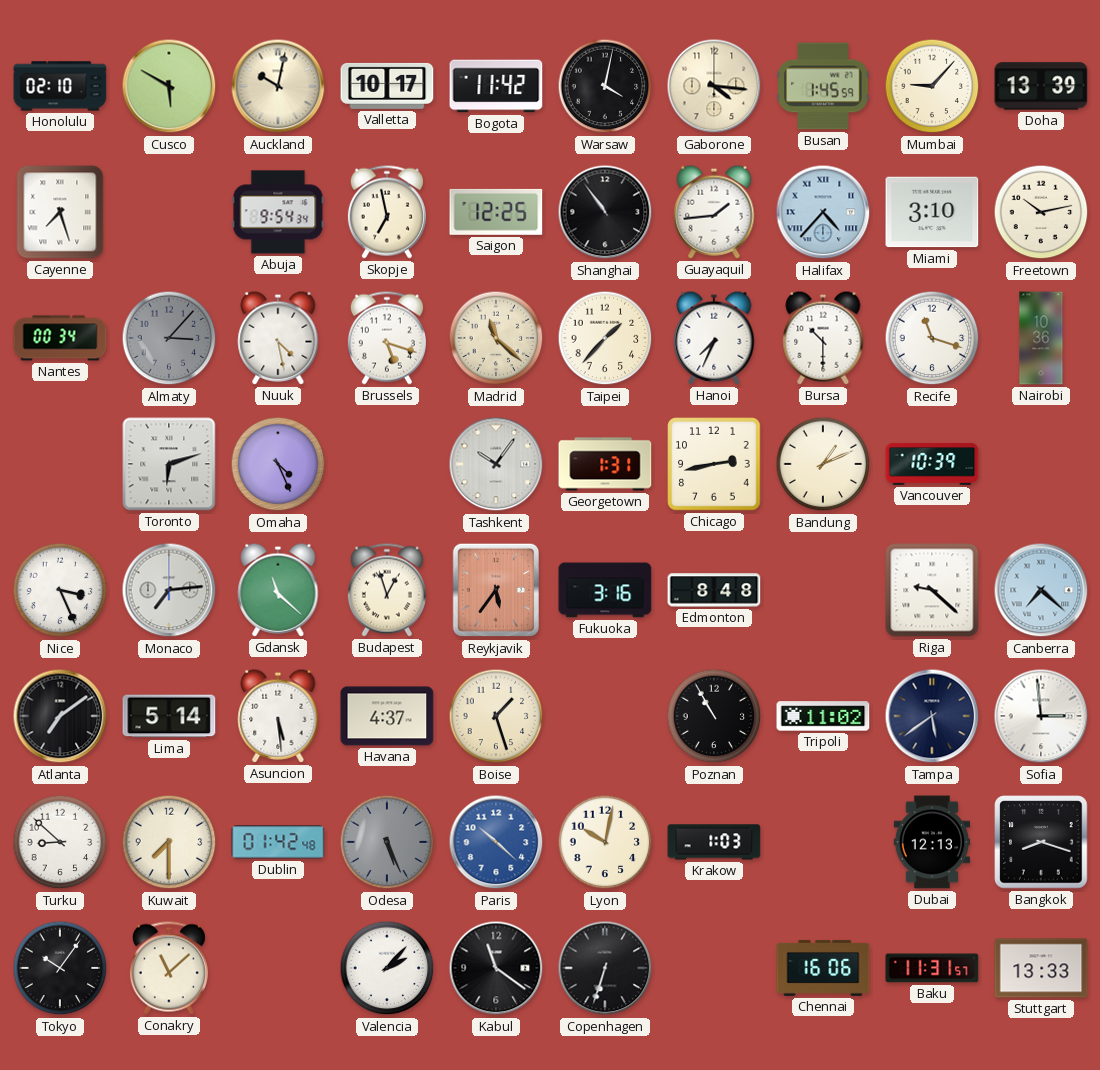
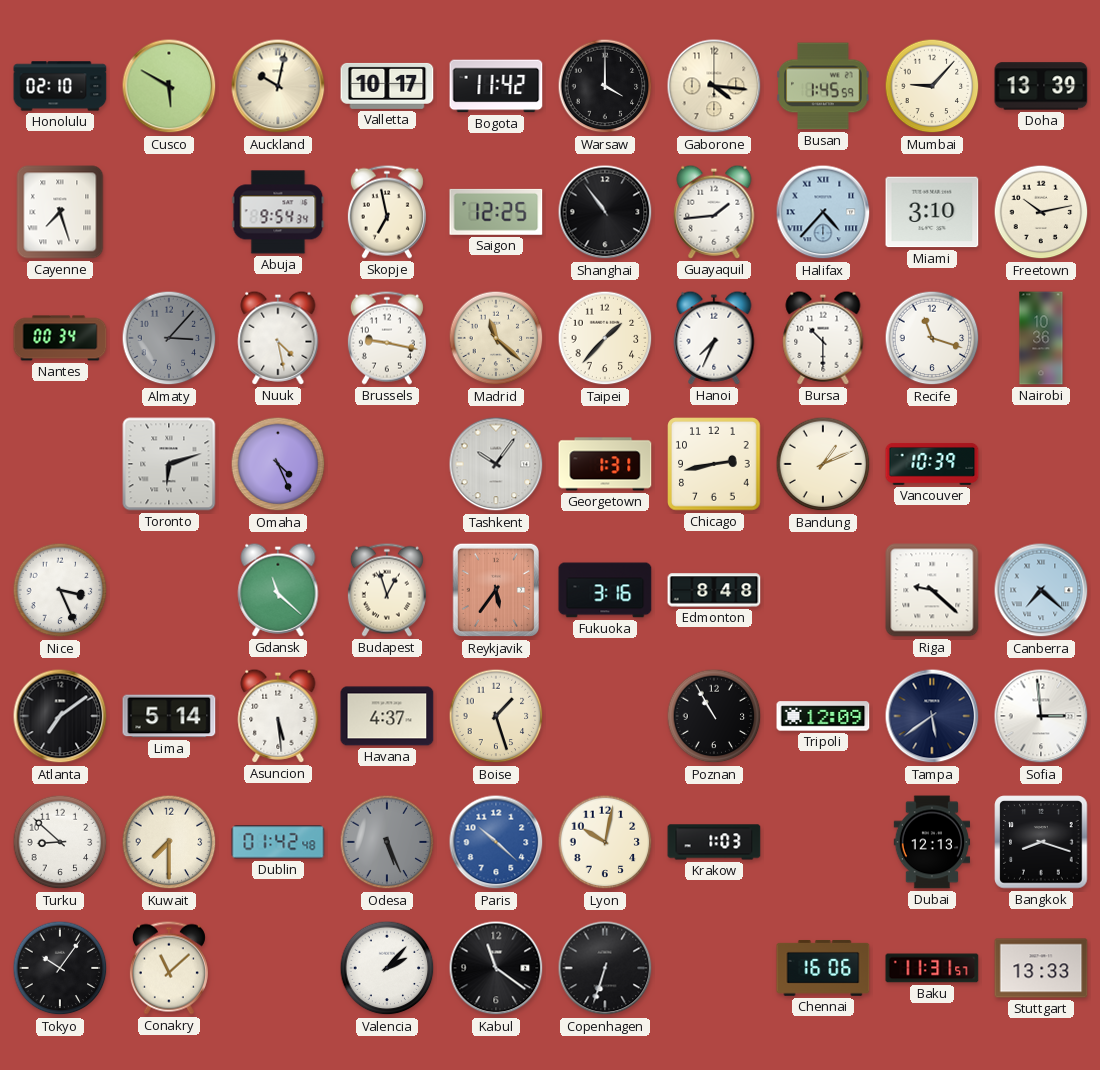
Warsaw: 4:02 -> 4:00
Brussels: 5:18 -> 9:17
Monaco: 7:14 -> none
Tripoli: 11:02 -> 12:09
